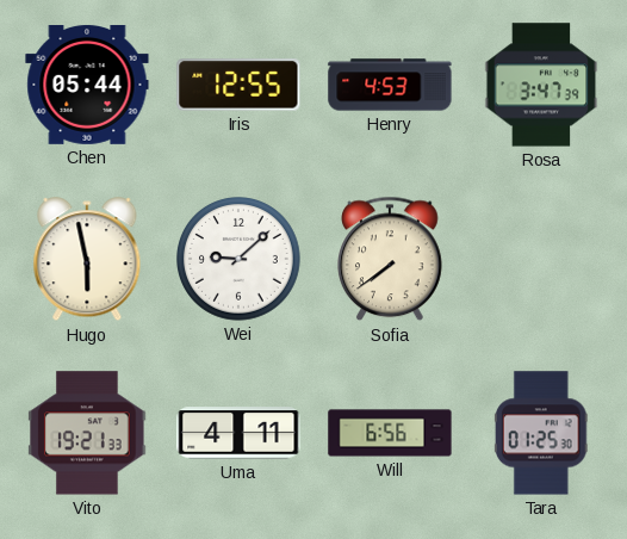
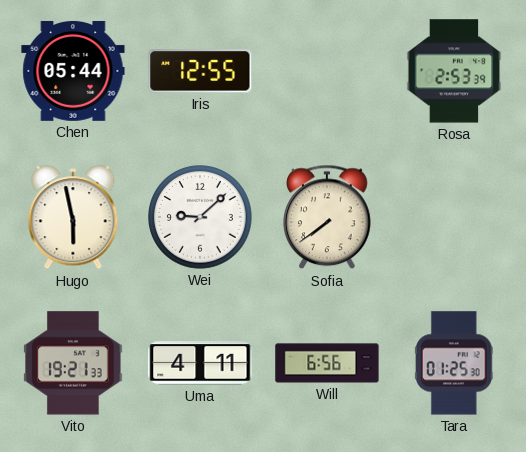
Henry: 4:53 -> none
Rosa: 3:47 -> 2:53
